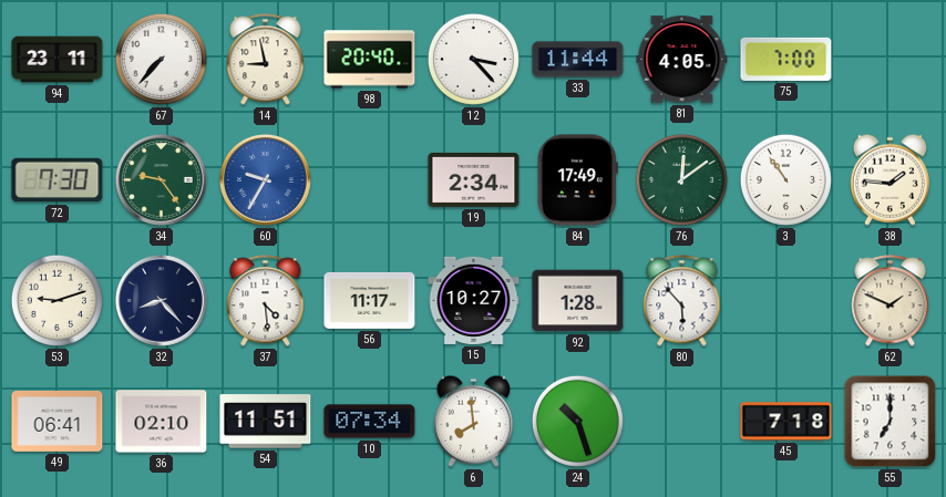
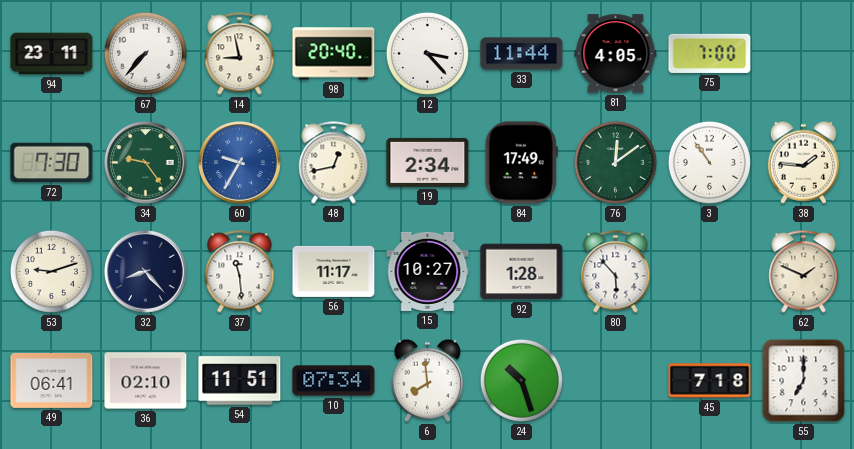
48: none -> 12:43
37: 4:29 -> 11:29
